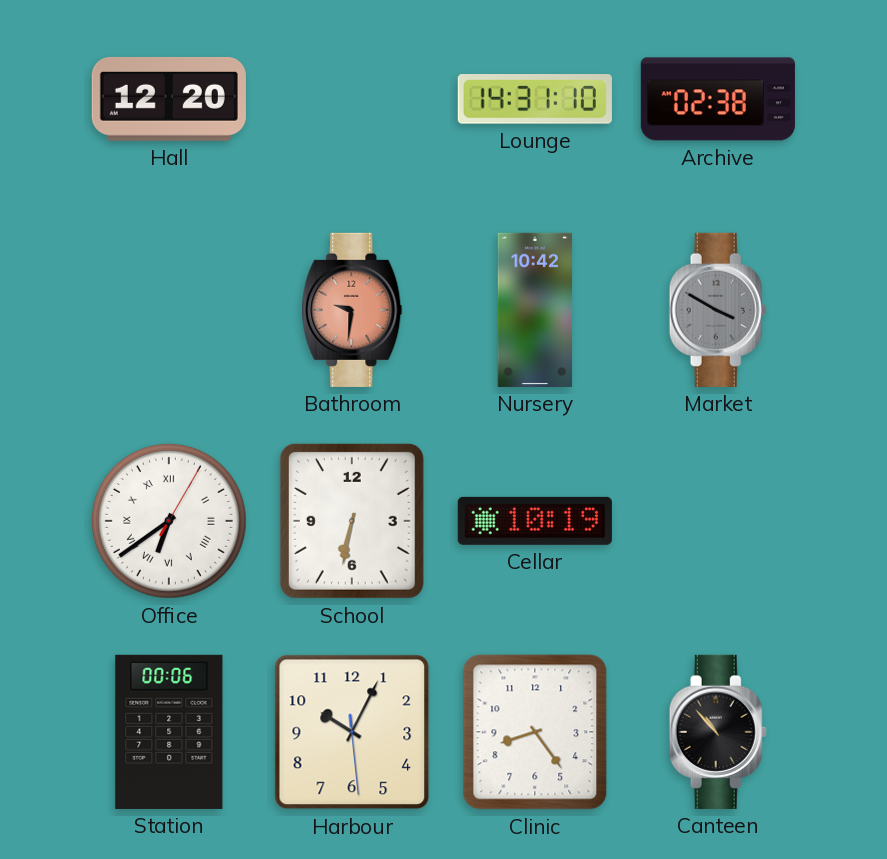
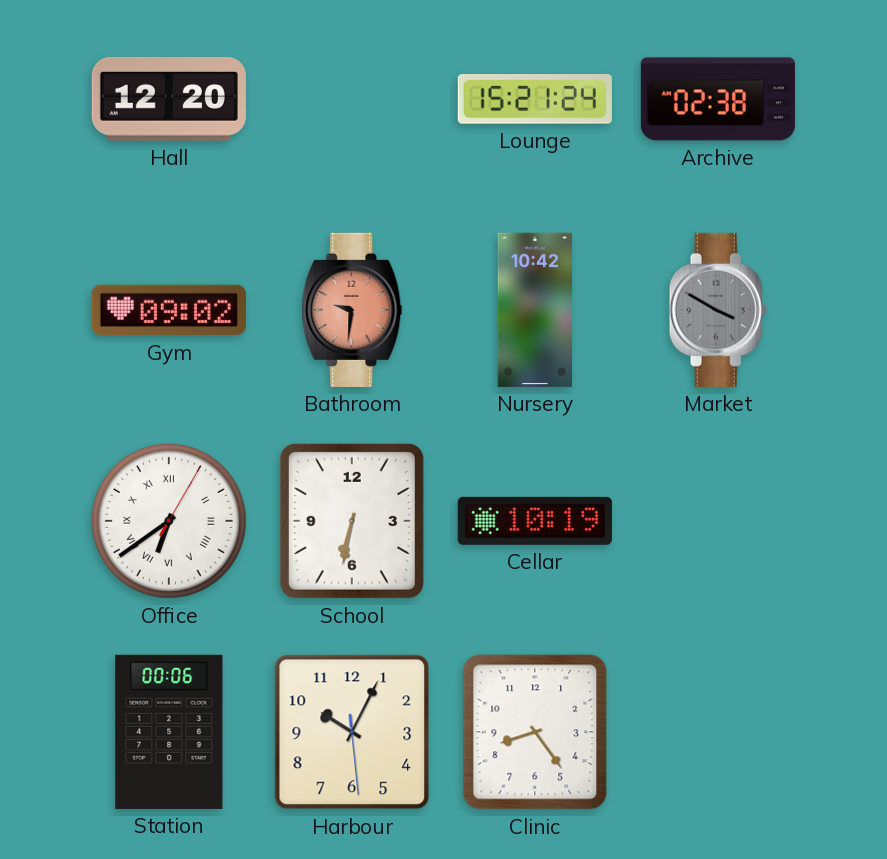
Lounge: 14:31 -> 15:21
Gym: none -> 09:02
Canteen: 10:53 -> none
